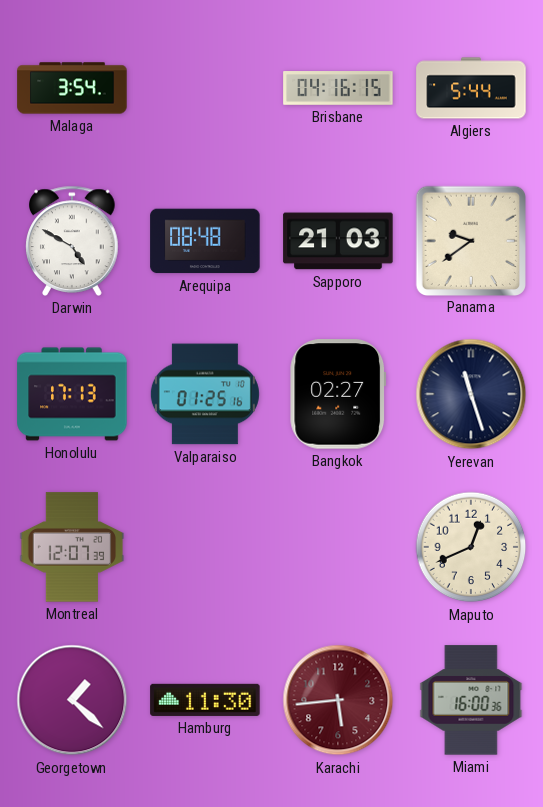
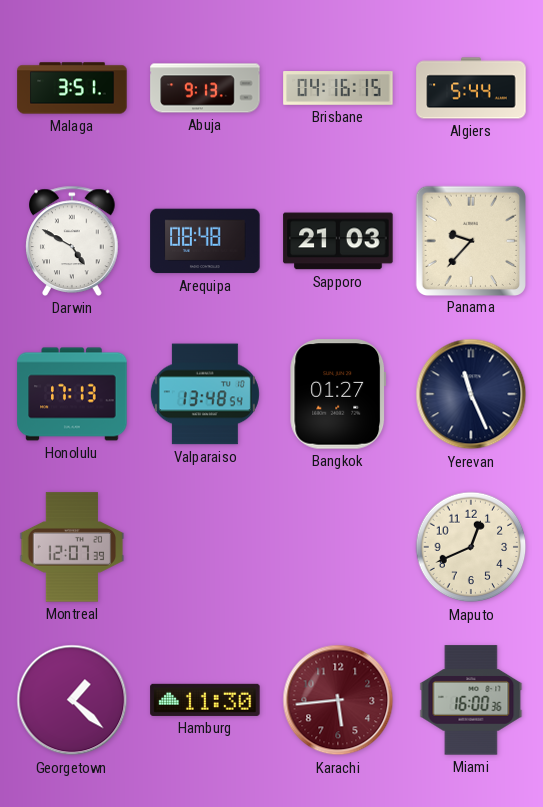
Malaga: 3:54 -> 3:51
Abuja: none -> 9:13
Panama: 9:39 -> 9:37
Valparaiso: 01:25 -> 13:48
Bangkok: 02:27 -> 01:27
Yerevan: 11:27 -> 11:26
